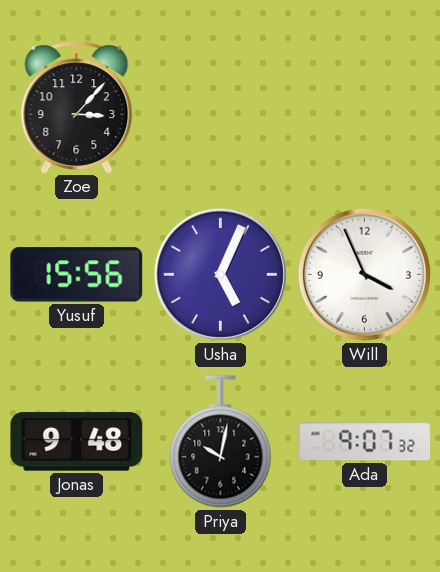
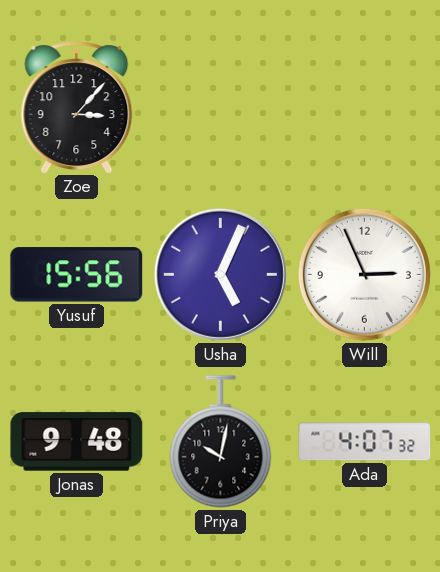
Will: 3:56 -> 2:56
Ada: 9:07 -> 4:07
